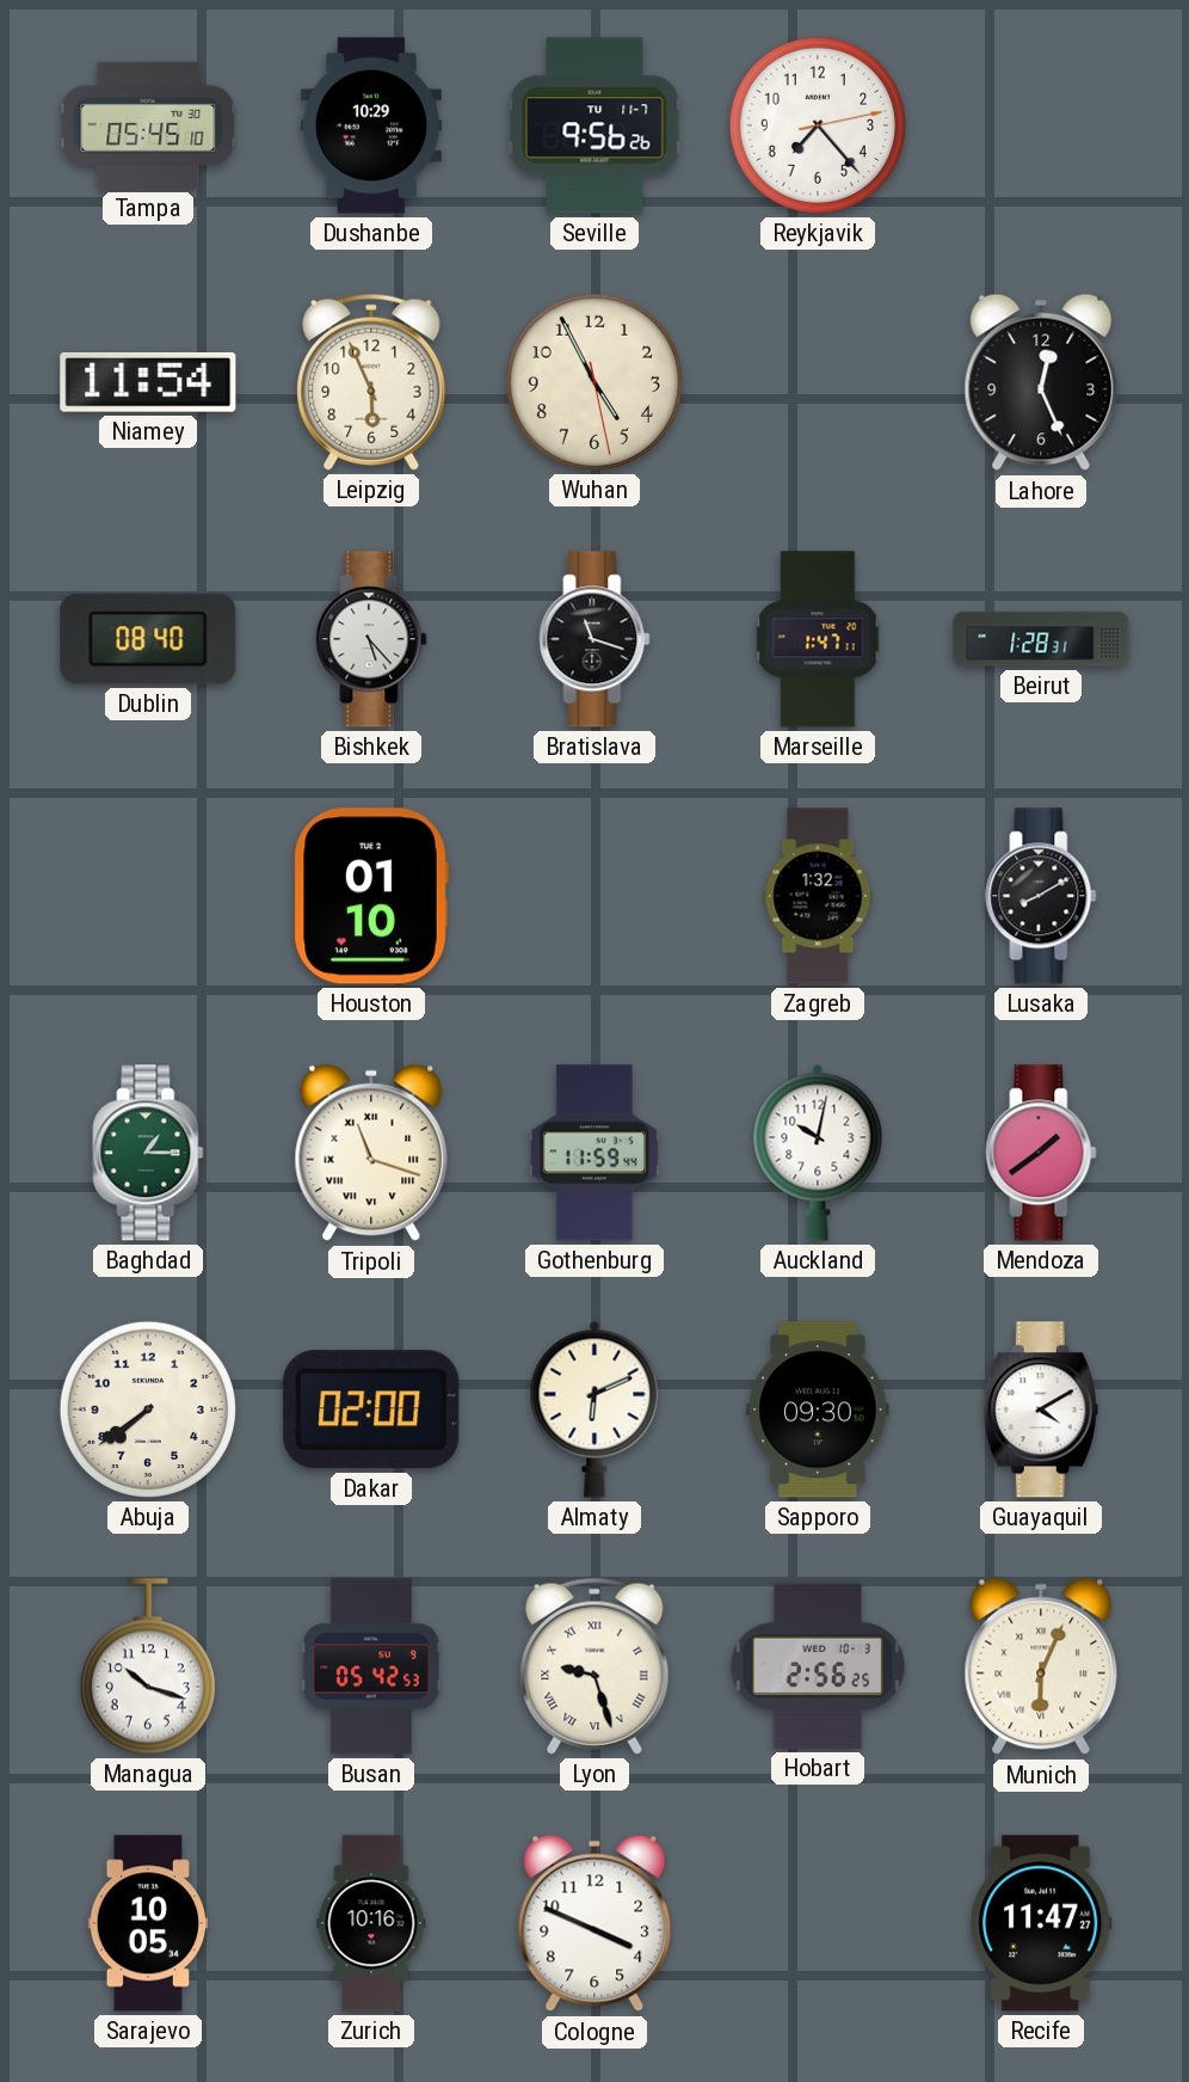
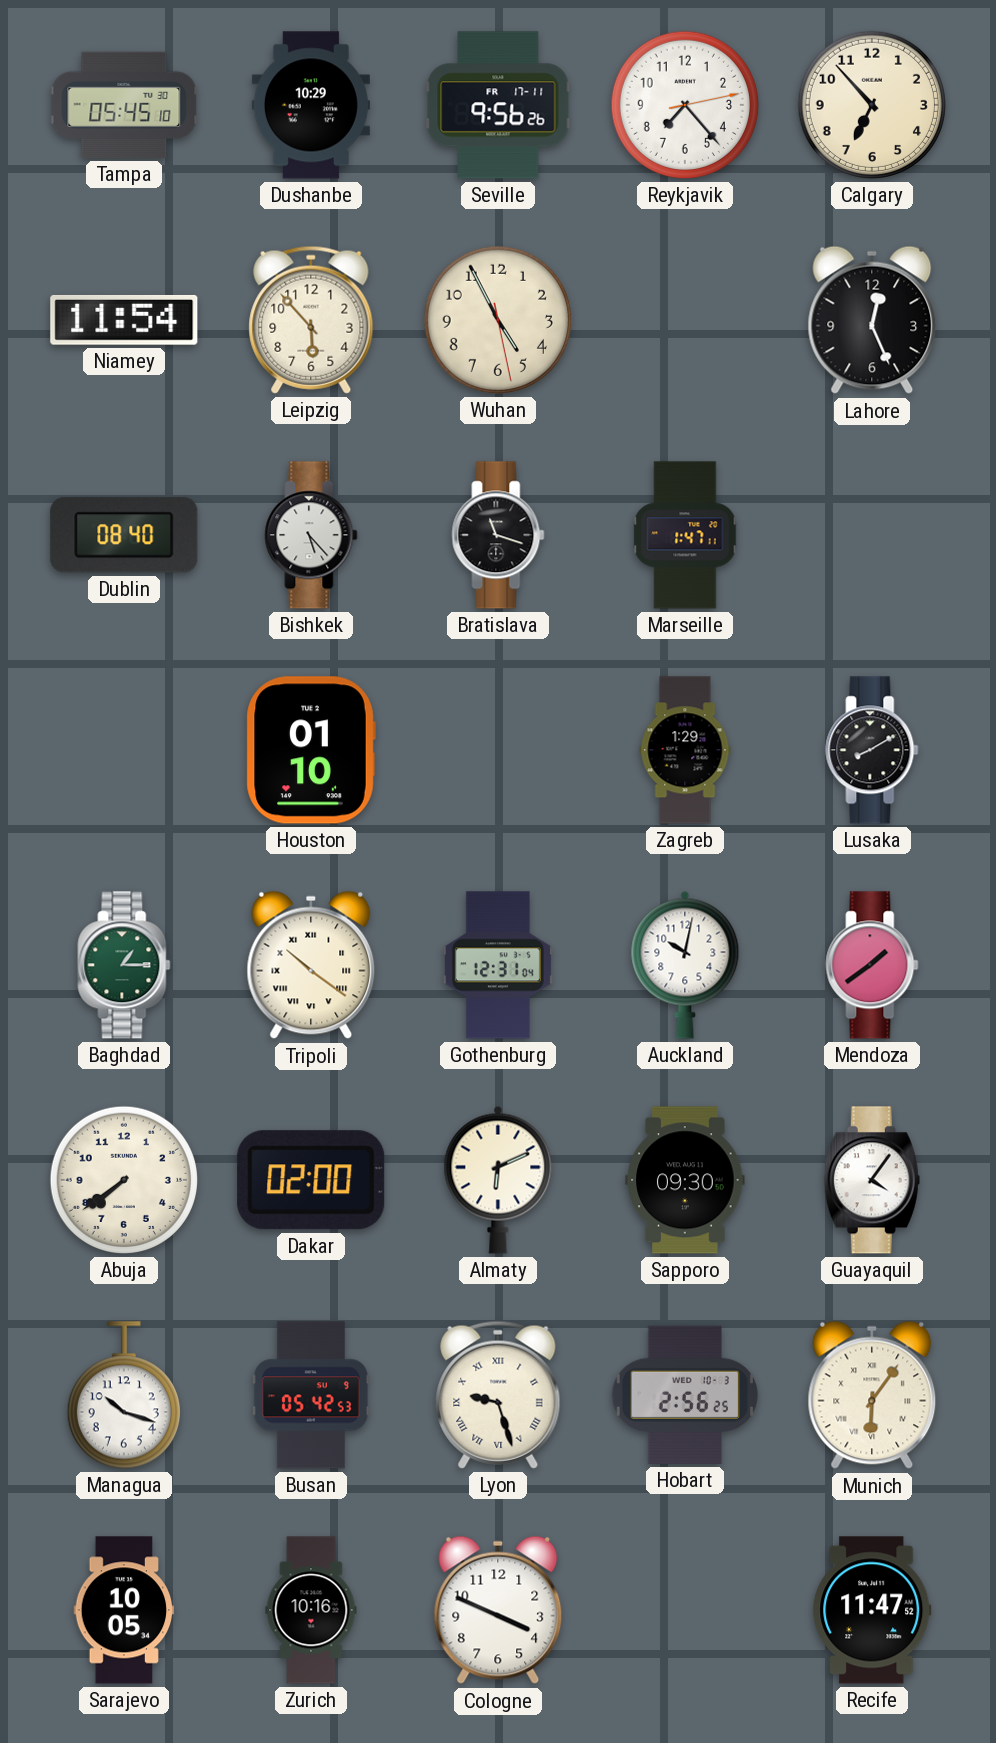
Seville date: TU 11-7 -> FR 17-11
Calgary: none -> 6:53
Leipzig: 5:56 -> 5:53
Beirut: 1:28 -> none
Zagreb: 1:32 -> 1:29
Tripoli: 11:18 -> 10:21
Gothenburg: 11:59 -> 12:31
Guayaquil: 4:10 -> 4:06
Munich: 6:04 -> 6:06
Recife: 11:47:27 -> 11:47:52
